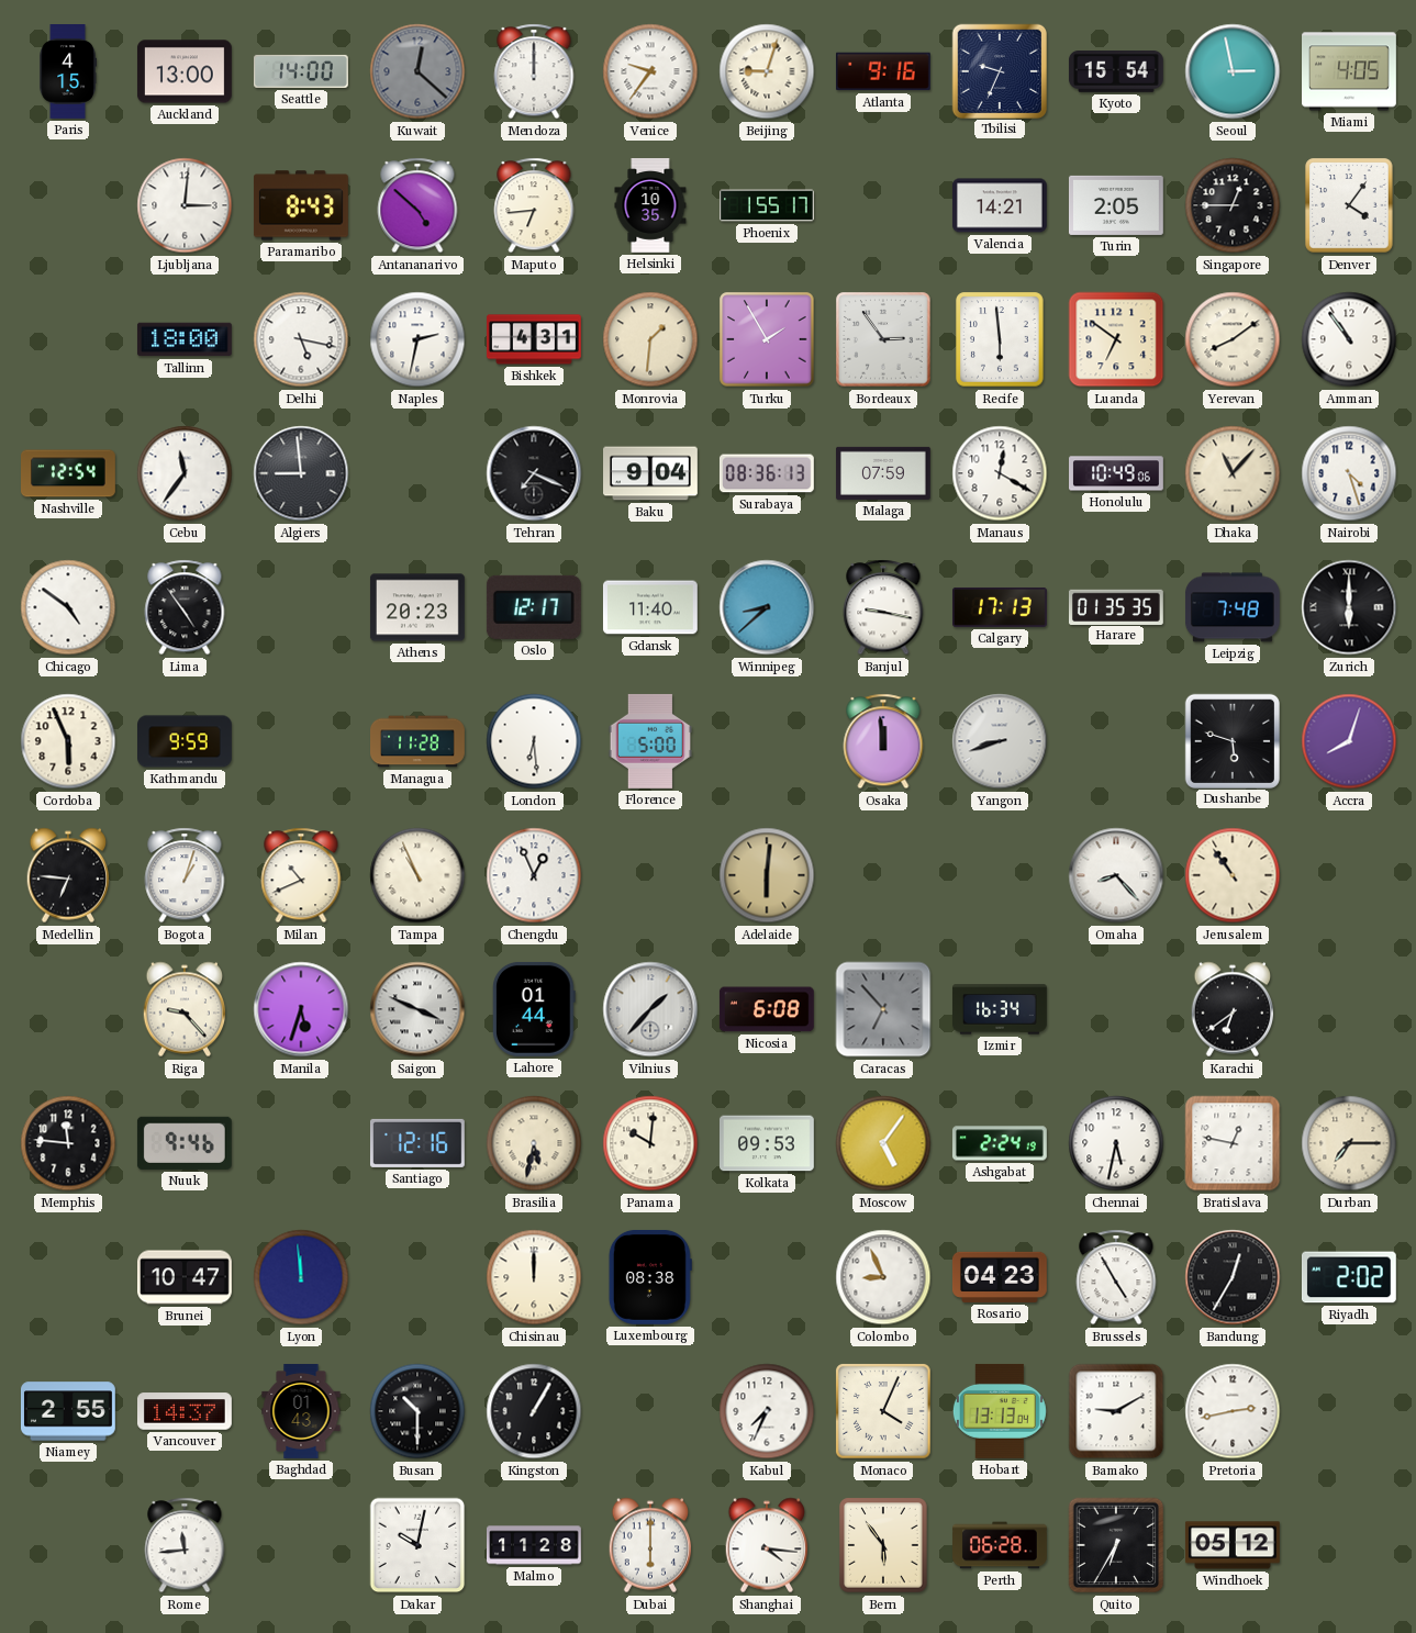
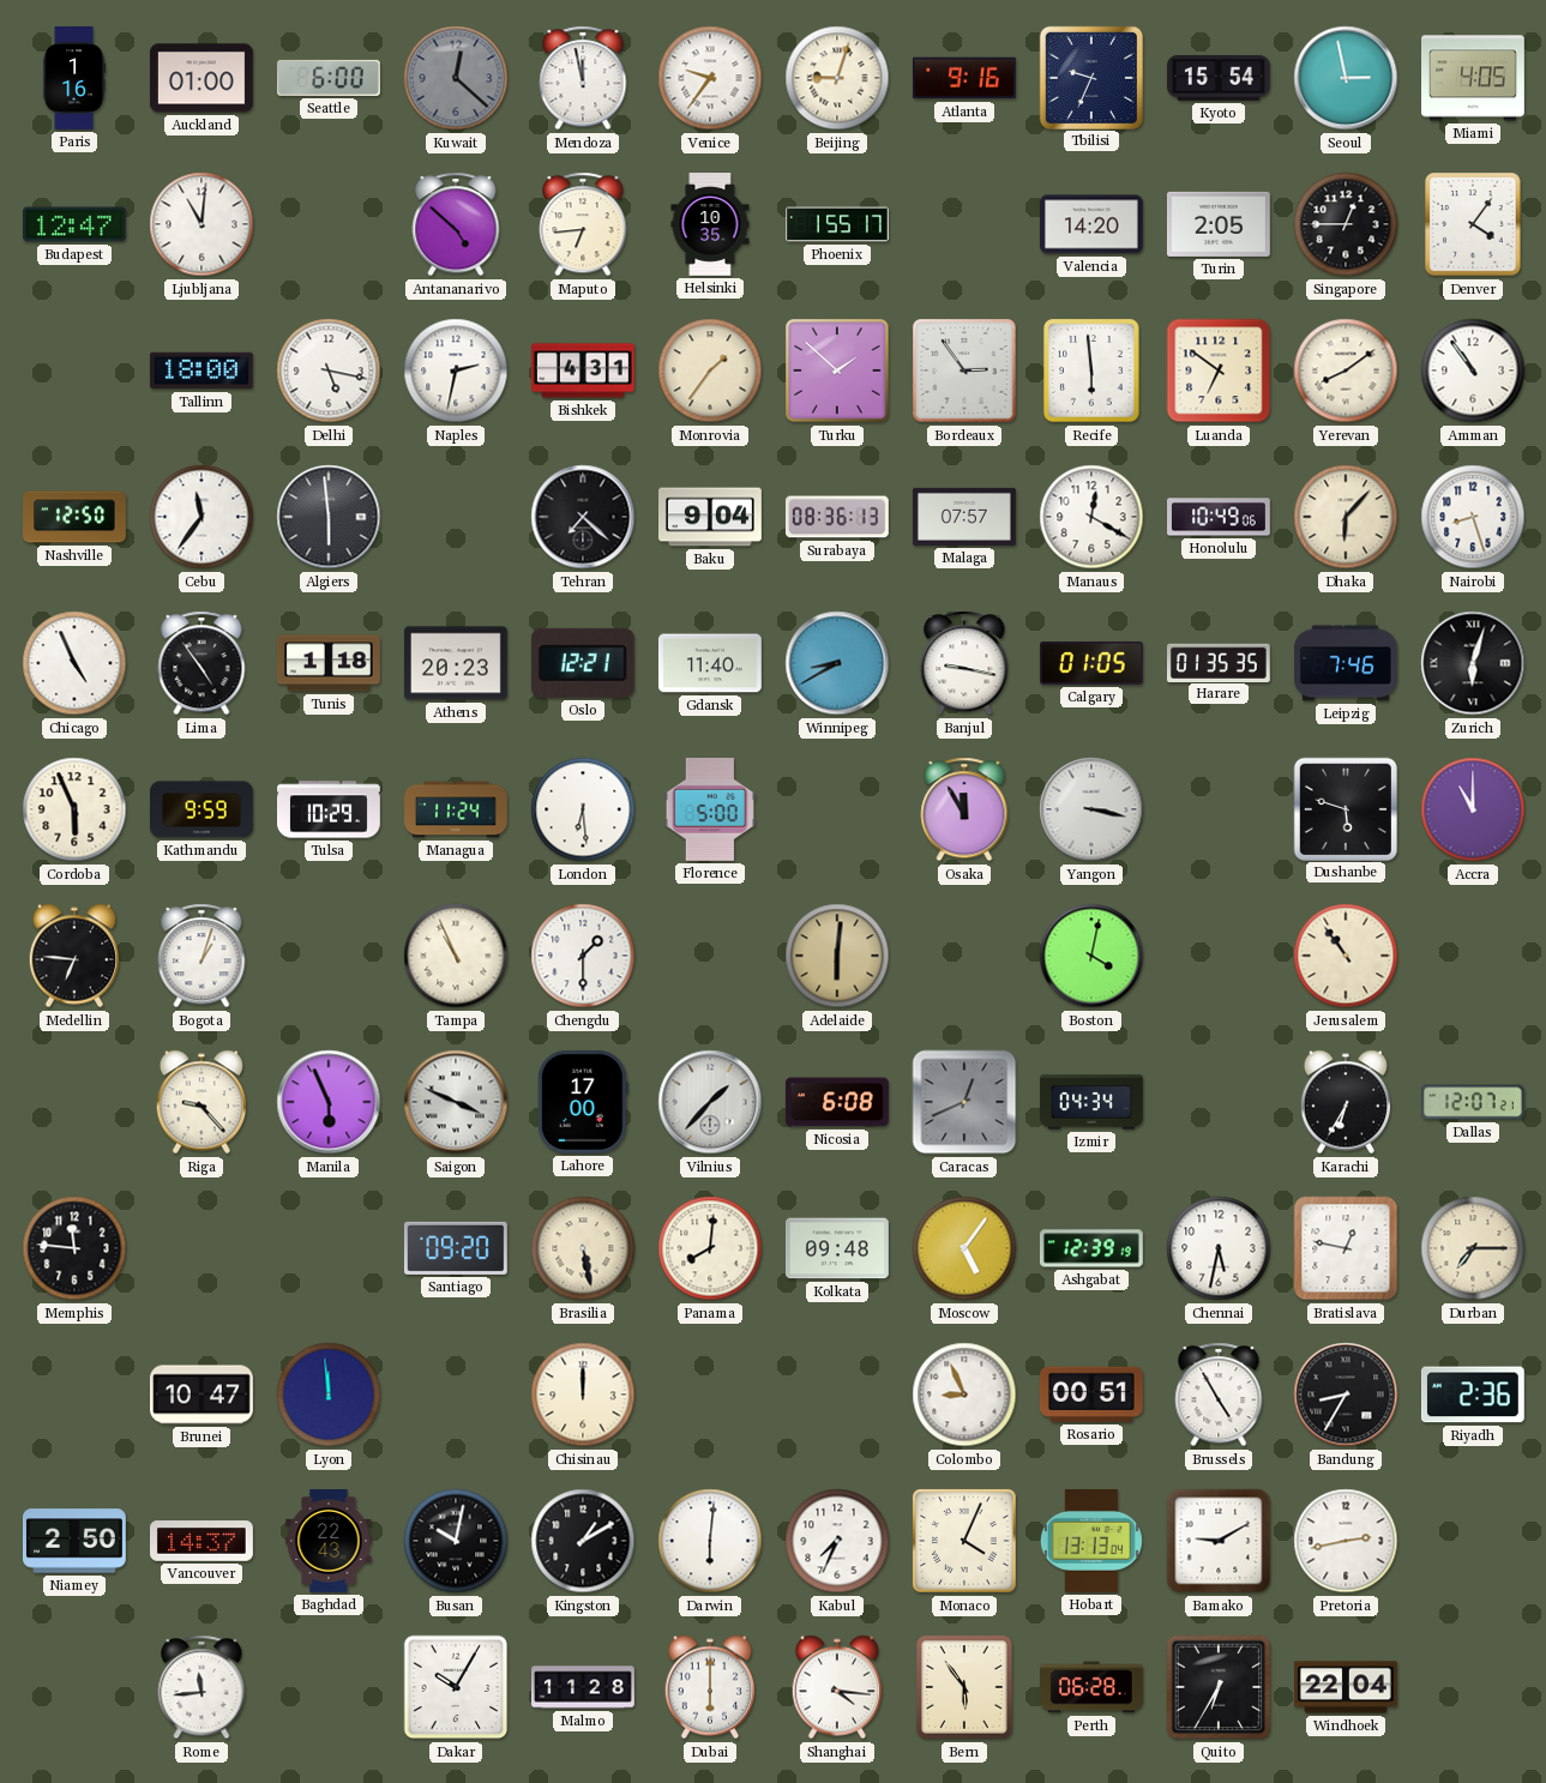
Paris: 4:15 -> 1:16
Auckland: 13:00 -> 01:00
Seattle: 14:00 -> 6:00
Mendoza: 12:00 -> 11:58
Budapest: none -> 12:47
Ljubljana: 3:01 -> 11:01
Paramaribo: 8:43 -> none
Valencia: 14:21 -> 14:20
Monrovia: 1:31 -> 1:36
Turku: 1:55 -> 1:52
Nashville: 12:54 -> 12:50
Algiers: 8:59 -> 5:59
Tehran: 7:19 -> 7:22
Malaga: 07:59 -> 07:57
Dhaka: 11:07 -> 6:07
Nairobi: 4:27 -> 8:27
Chicago: 4:51 -> 4:56
Tunis: none -> 1:18
Oslo: 12:17 -> 12:21
Winnipeg: 8:38 -> 8:40
Calgary: 17:13 -> 01:05
Leipzig: 7:48 -> 7:46
Zurich: 6:00 -> 6:03
Tulsa: none -> 10:29
Managua: 11:28 -> 11:24
Osaka: 11:59 -> 11:55
Yangon: 8:42 -> 3:17
Accra: 8:03 -> 11:00
Milan: 10:41 -> none
Chengdu: 12:56 -> 1:30
Boston: none -> 4:02
Omaha: 8:23 -> none
Manila: 5:33 -> 5:56
Lahore: 01:44 -> 17:00
Caracas: 6:53 -> 12:41
Izmir: 16:34 -> 04:34
Karachi: 6:39 -> 6:35
Dallas: none -> 12:07
Nuuk: 9:46 -> none
Santiago: 12:16 -> 09:20
Brasilia: 5:32 -> 5:28
Panama: 10:01 -> 8:01
Kolkata: 09:53 -> 09:48
Ashgabat: 2:24 -> 12:39
Luxembourg: 08:38 -> none
Rosario: 04:23 -> 00:51
Bandung: 12:35 -> 8:35
Riyadh: 2:02 -> 2:36
Niamey: 2:55 -> 2:50
Baghdad: 01:43 -> 22:43
Busan: 10:30 -> 10:02
Kingston: 1:05 -> 1:10
Darwin: none -> 6:01
Dakar: 10:02 -> 10:05
Windhoek: 05:12 -> 22:04
